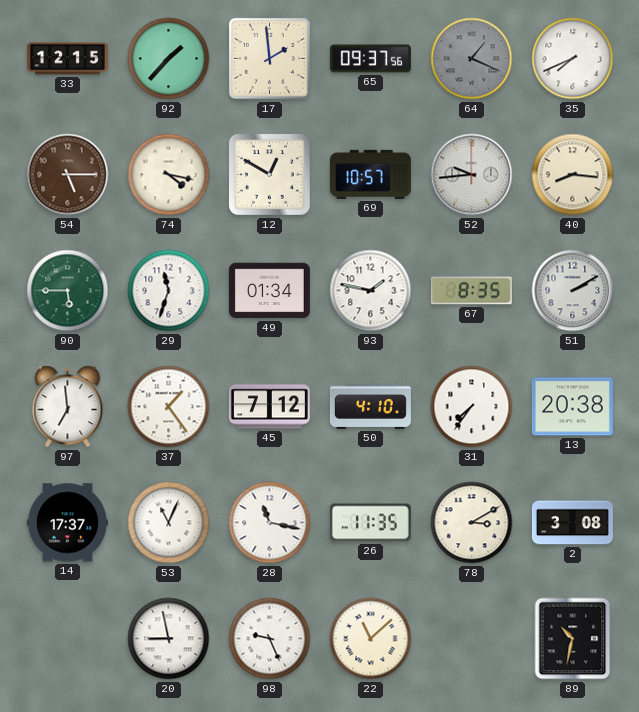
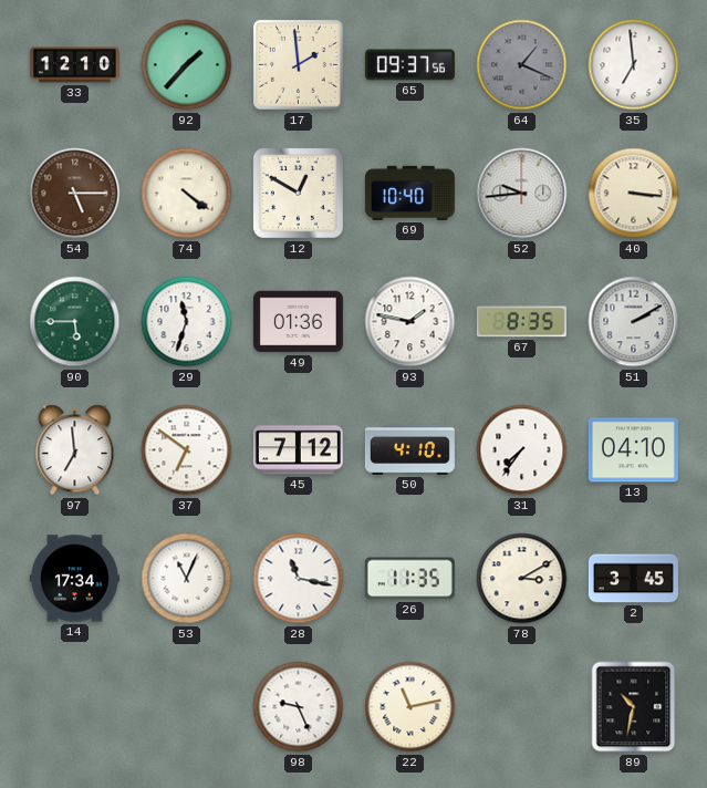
33: 12:15 -> 12:10
35: 7:41 -> 6:59
74: 4:17 -> 4:21
69: 10:57 -> 10:40
40: 8:16 -> 3:16
49: 01:34 -> 01:36
37: 1:24 -> 6:51
13: 20:38 -> 04:10
14: 17:37 -> 17:34
2: 3:08 -> 3:45
20: 8:58 -> none
22: 11:08 -> 11:13
